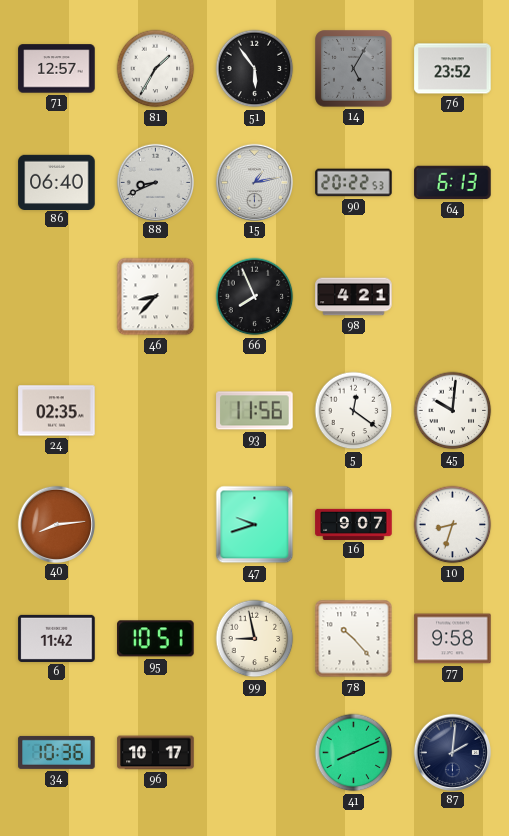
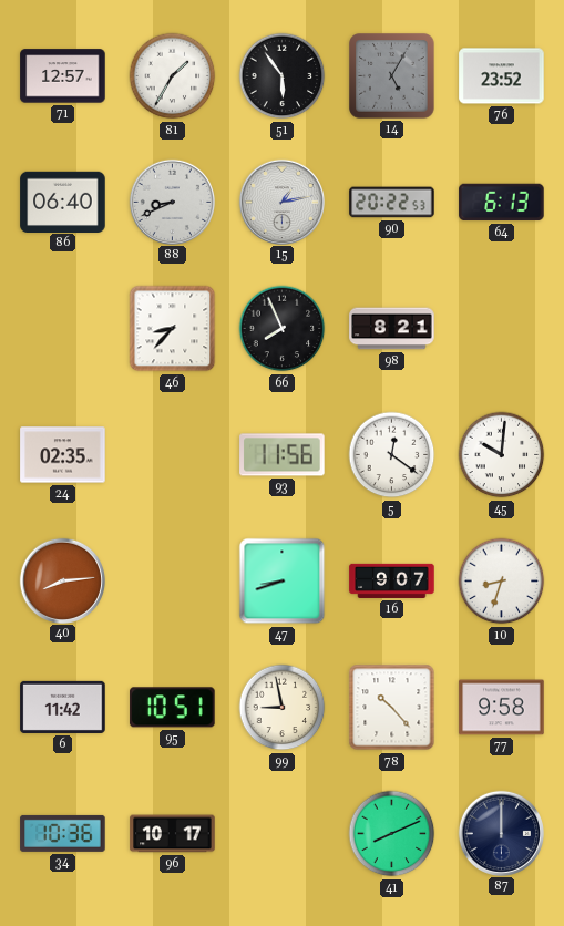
98: 4:21 -> 8:21
47: 9:42 -> 8:42
87: 2:01 -> 12:00
